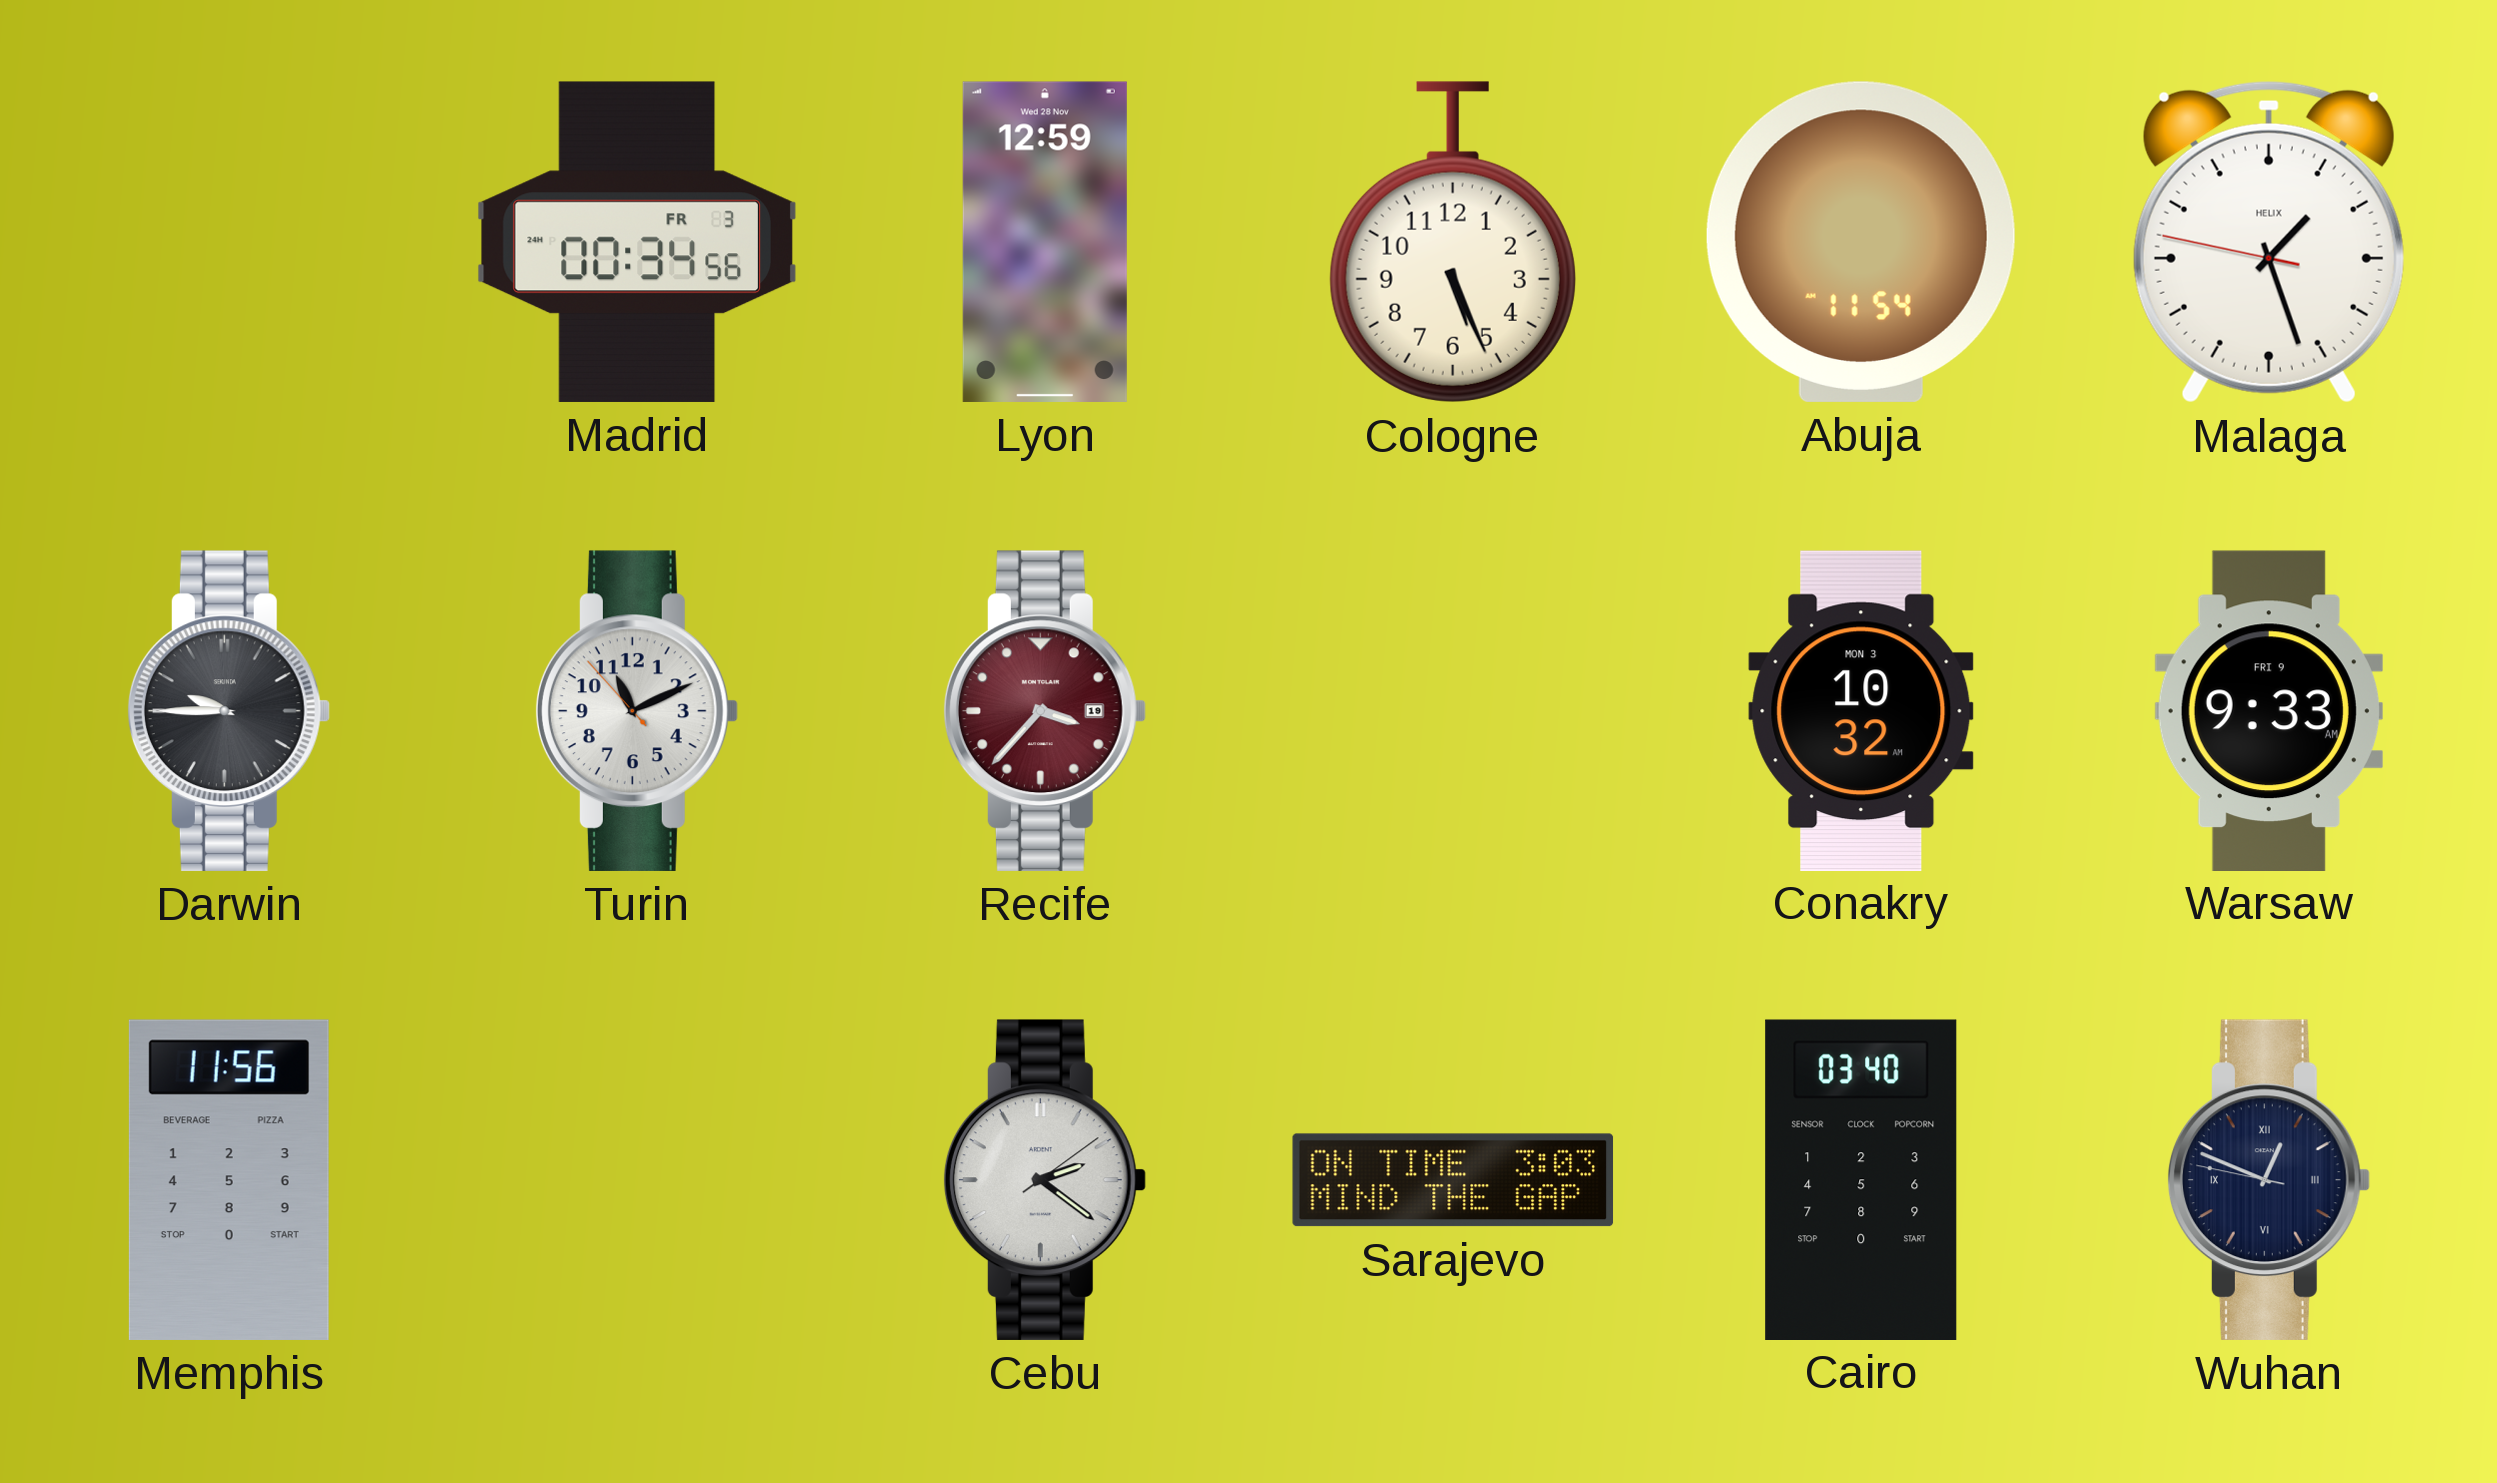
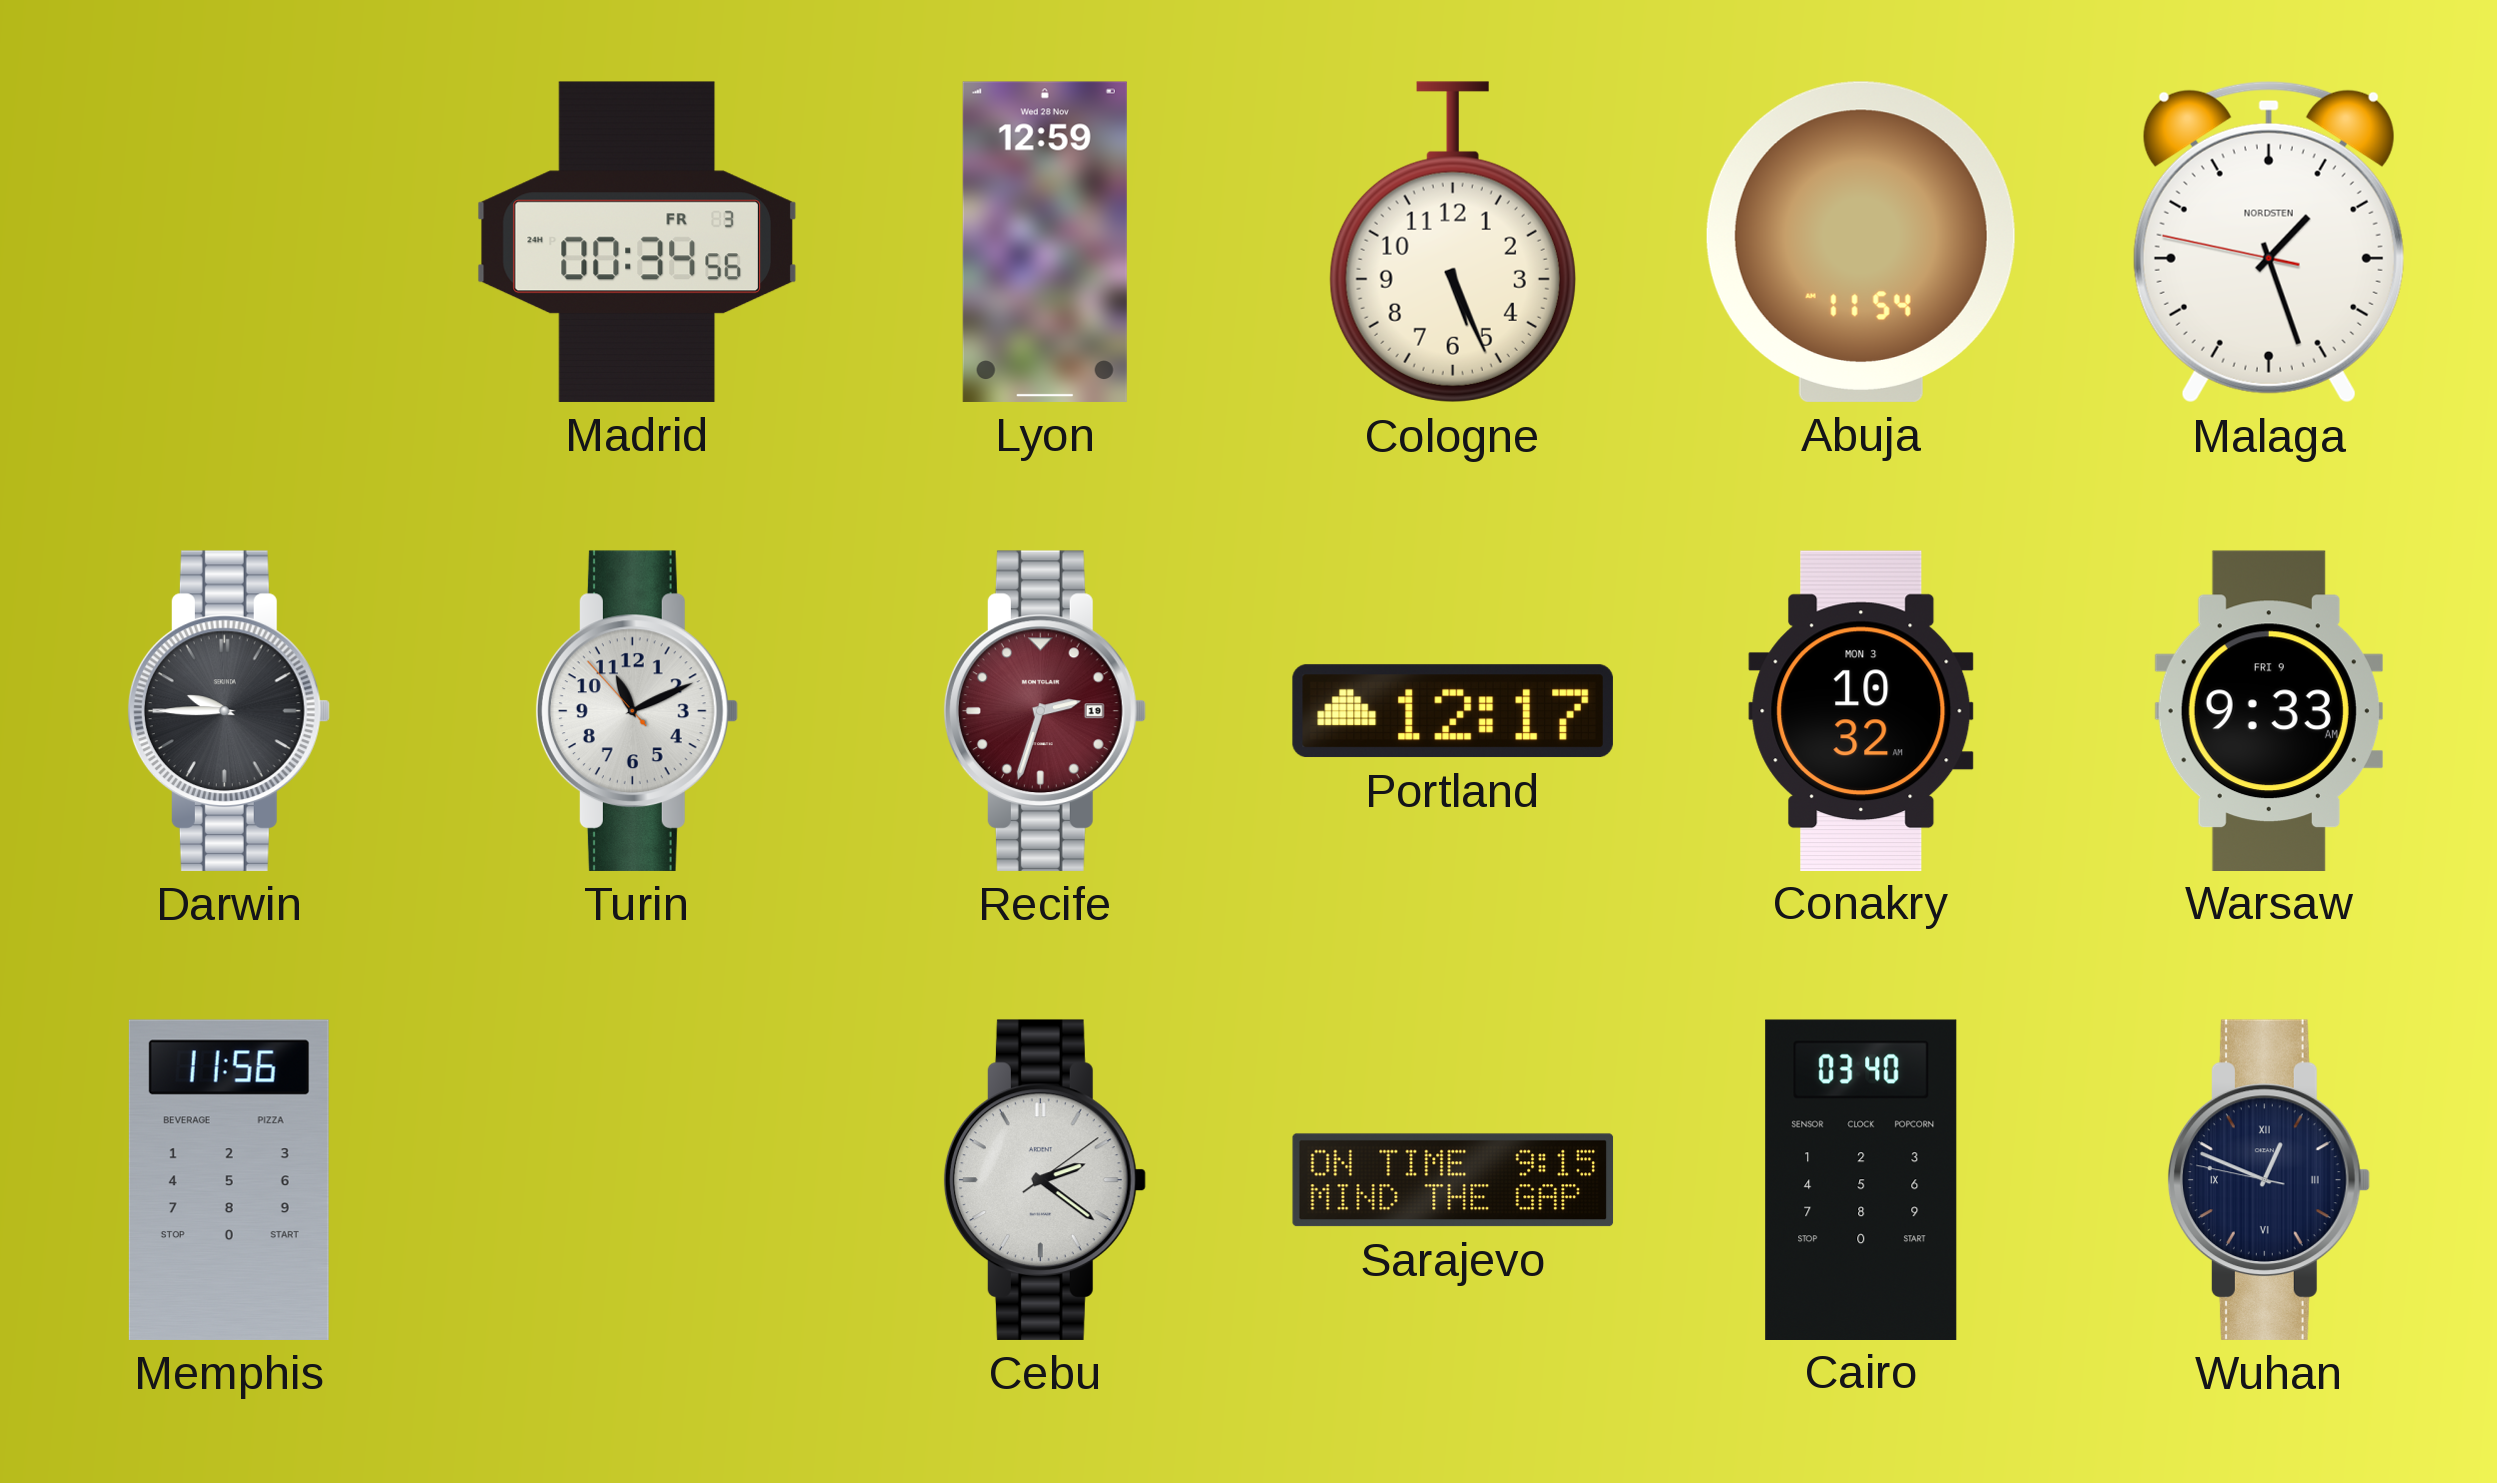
Malaga brand: HELIX -> NORDSTEN
Recife: 3:37 -> 2:33
Portland: none -> 12:17
Sarajevo: 3:03 -> 9:15
